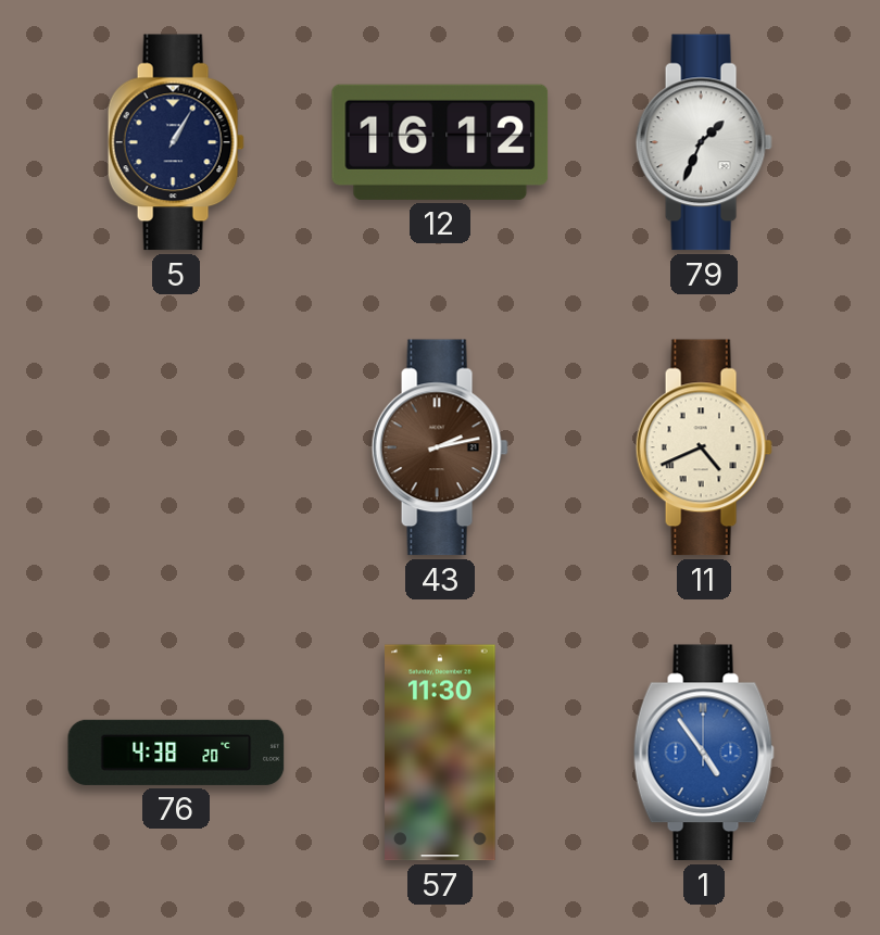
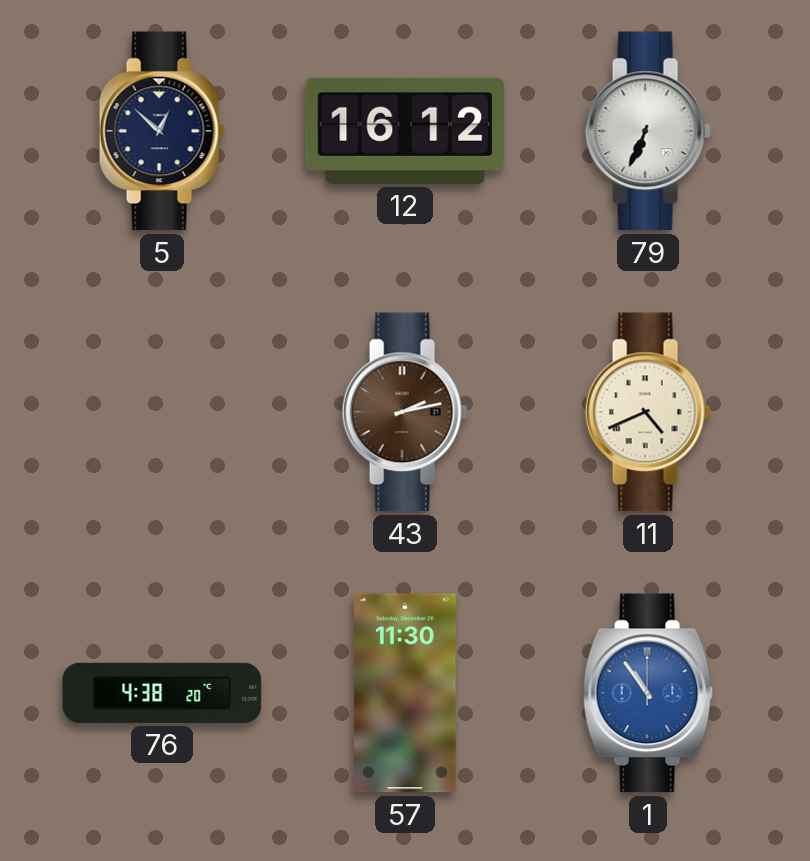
5: 1:05 -> 12:52
79: 1:34 -> 6:34
1: 4:54 -> 10:54
